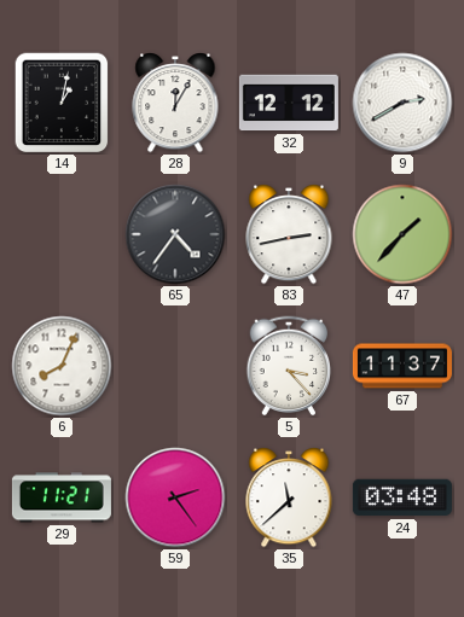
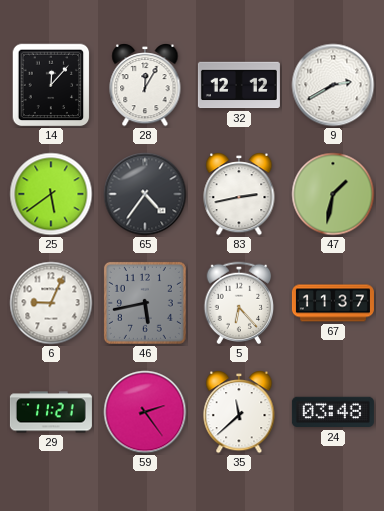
14: 1:02 -> 12:07
25: none -> 5:39
47: 1:37 -> 1:32
6: 8:04 -> 9:04
46: none -> 5:43
5: 3:23 -> 6:23
